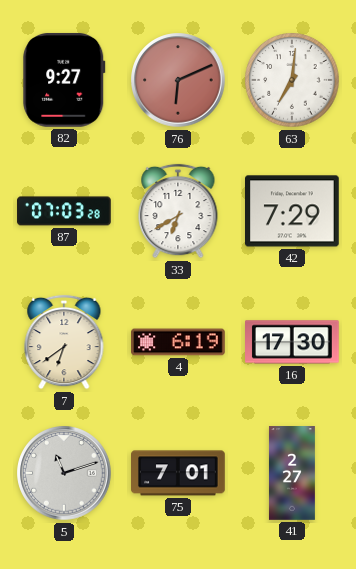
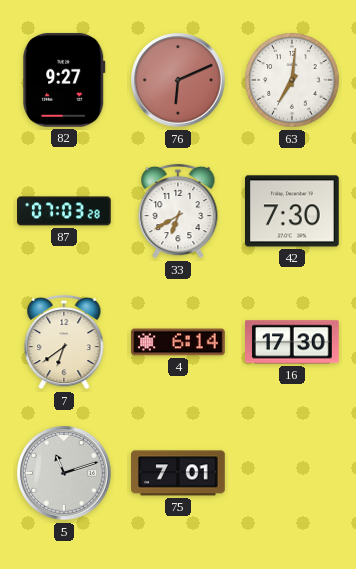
42: 7:29 -> 7:30
4: 6:19 -> 6:14
41: 2:27 -> none
